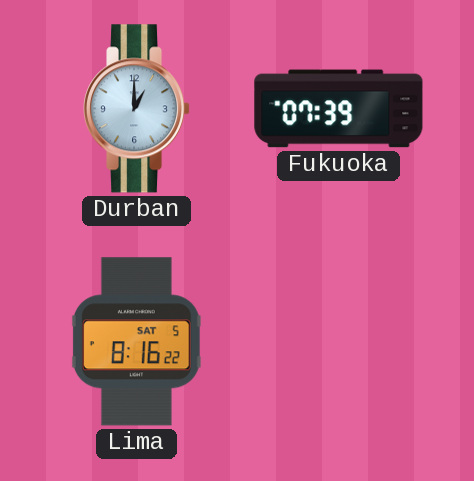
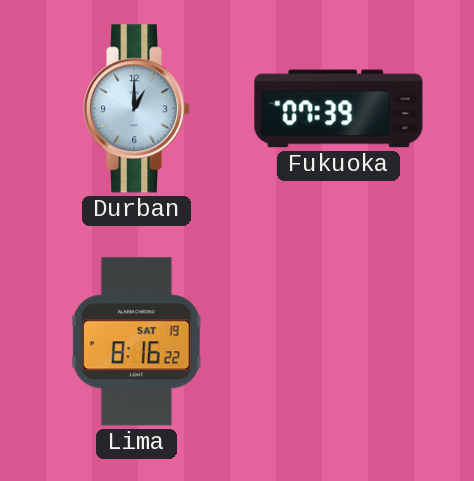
Lima date: SAT 5 -> SAT 19
